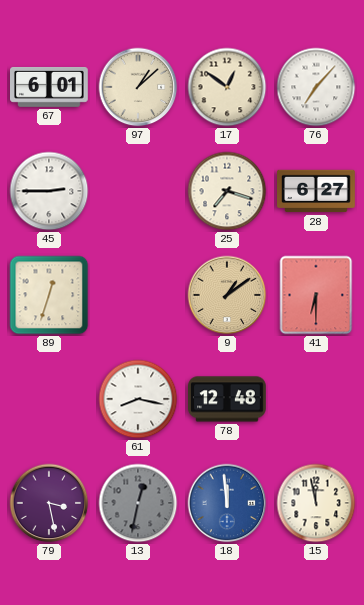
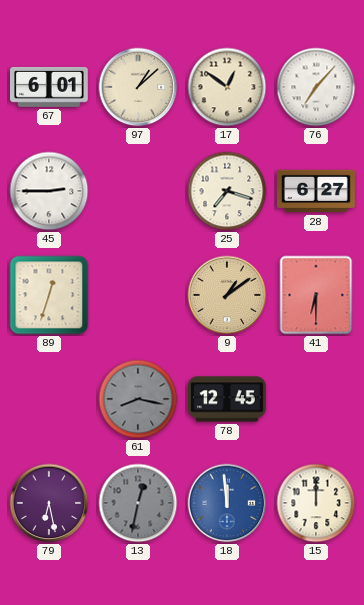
61 dial: white -> grey
78: 12:48 -> 12:45
79: 3:28 -> 6:28
15: 11:58 -> 12:00
